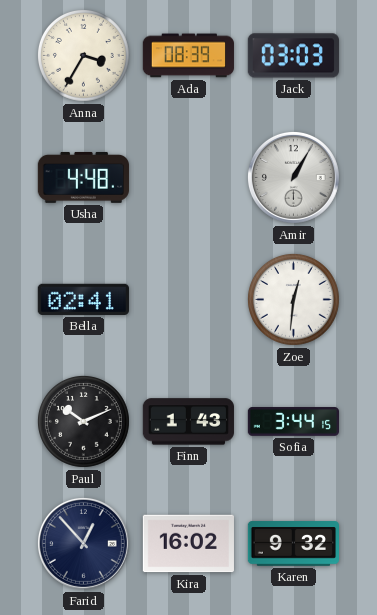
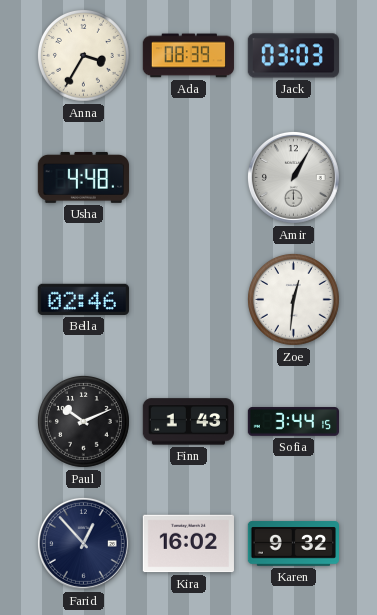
Bella: 02:41 -> 02:46
